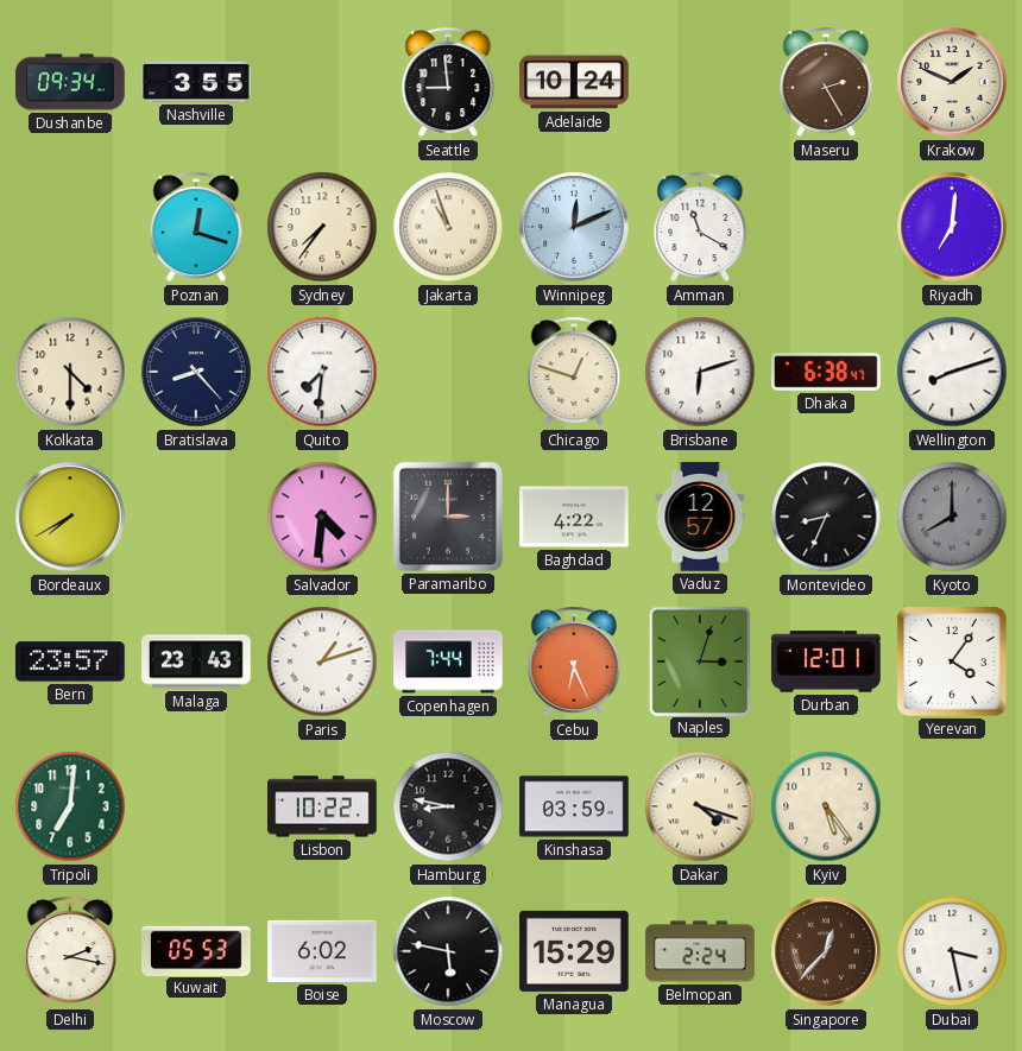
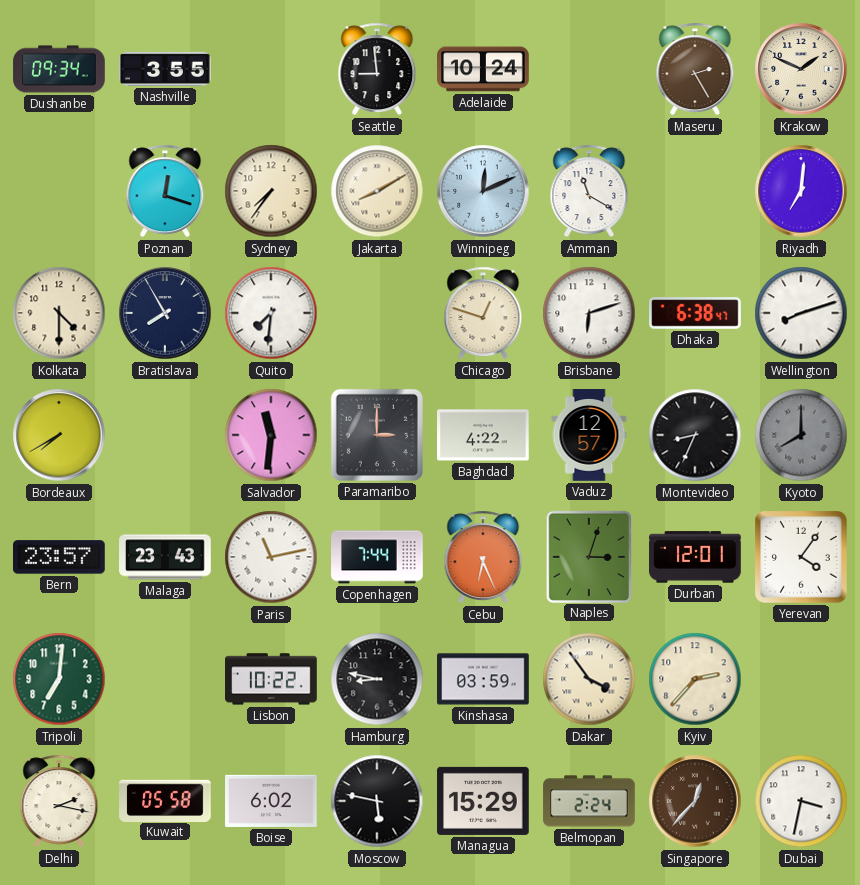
Jakarta: 10:57 -> 8:10
Bratislava: 8:23 -> 7:55
Salvador: 4:31 -> 11:31
Paris: 1:12 -> 11:13
Dakar: 4:18 -> 3:54
Kyiv: 5:24 -> 2:37
Kuwait: 05:53 -> 05:58
Dubai: 3:28 -> 3:32
